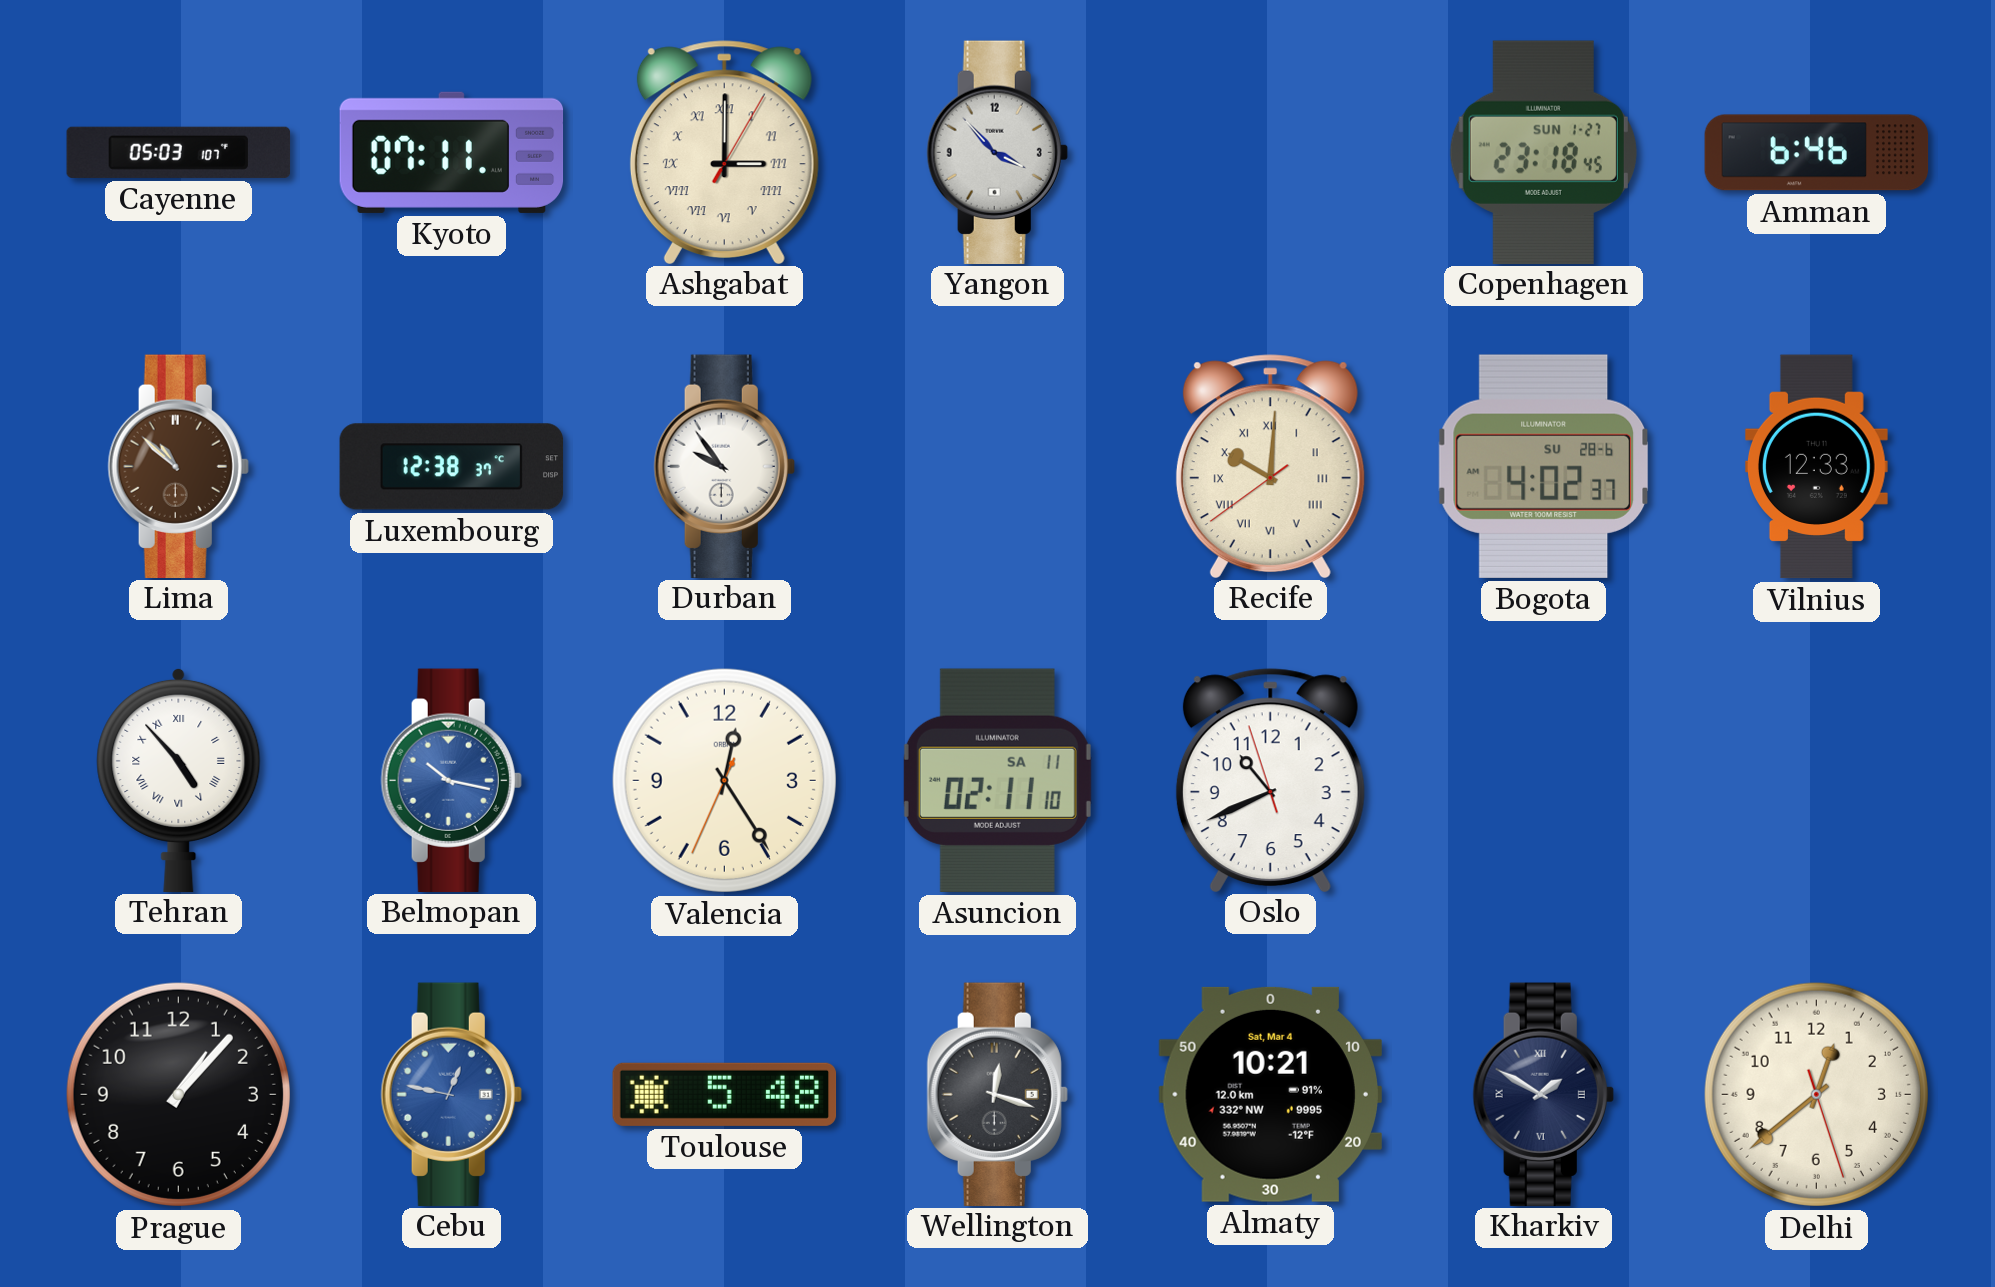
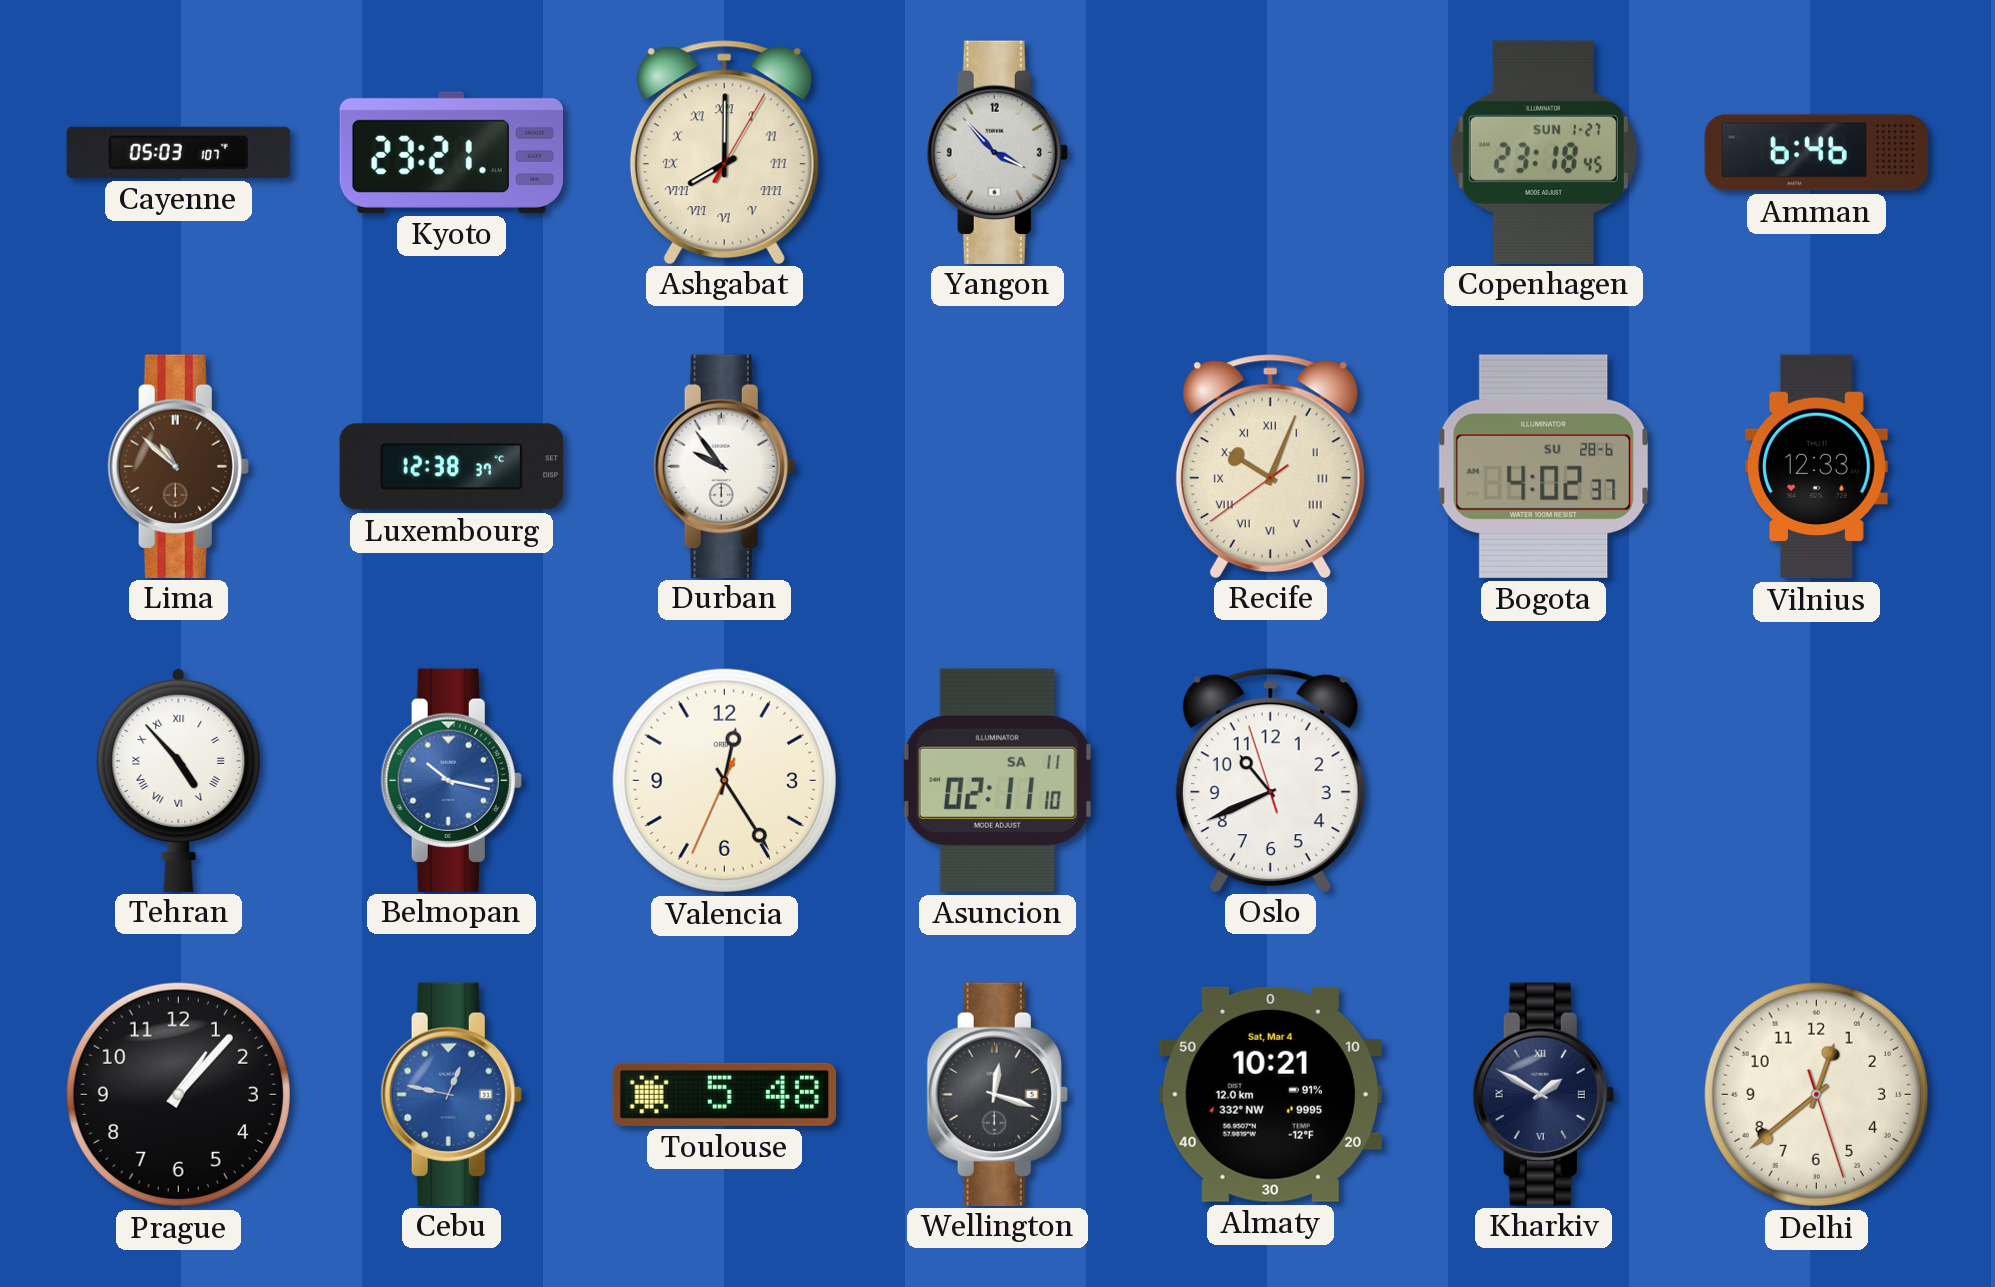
Kyoto: 07:11 -> 23:21
Ashgabat: 3:00 -> 8:00
Recife: 10:00 -> 10:03
